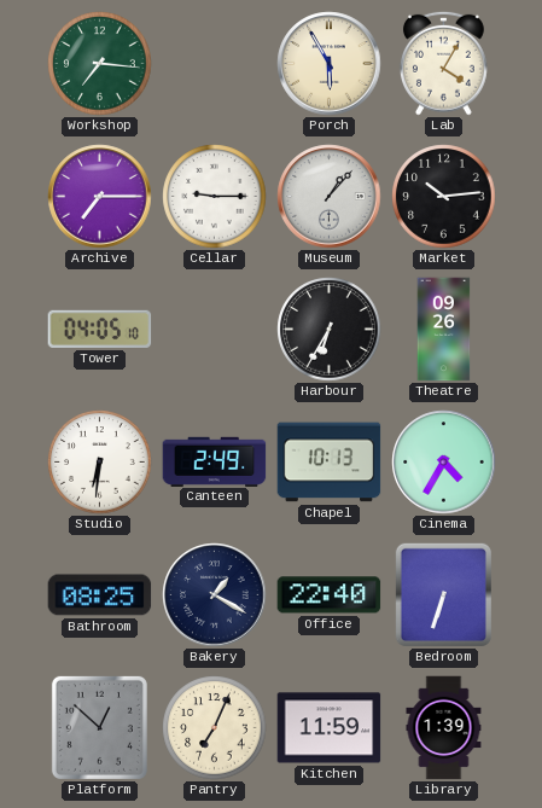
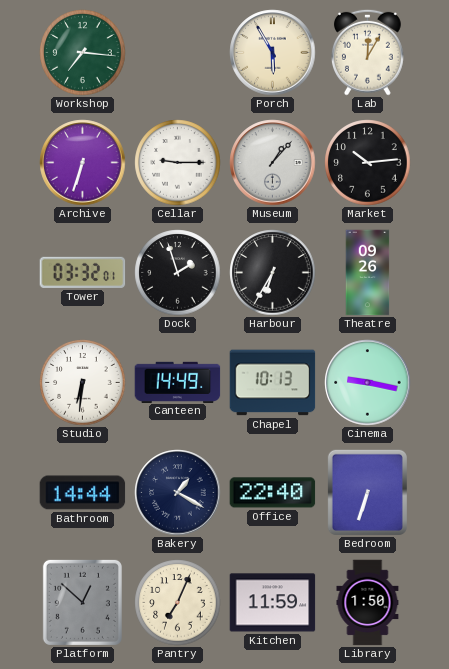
Lab: 4:05 -> 12:05
Archive: 7:15 -> 6:33
Tower: 04:05 -> 03:32
Dock: none -> 1:57
Canteen: 2:49 -> 14:49
Cinema: 4:35 -> 9:17
Bathroom: 08:25 -> 14:44
Library: 1:39 -> 1:50
